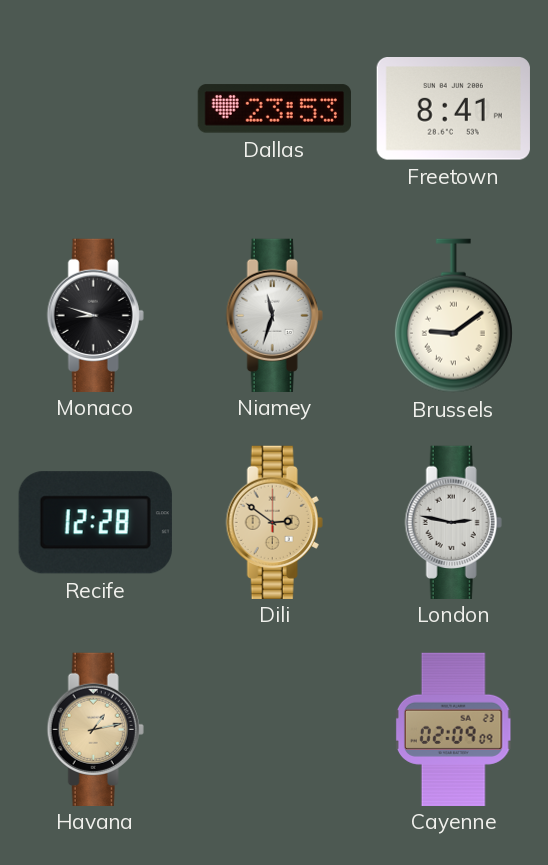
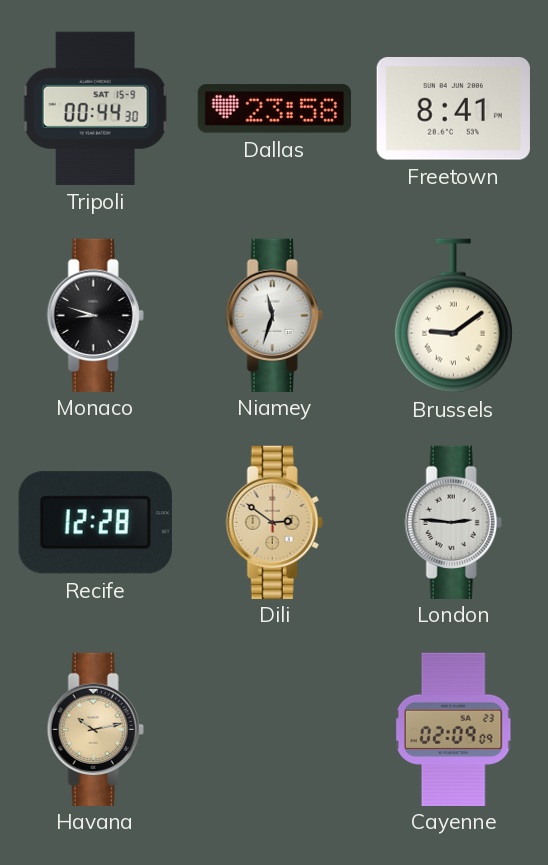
Tripoli: none -> 00:44
Dallas: 23:53 -> 23:58
London: 2:47 -> 2:46
Havana: 1:13 -> 10:13
